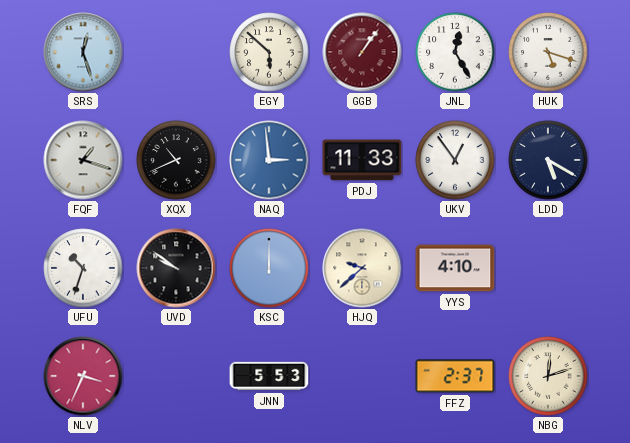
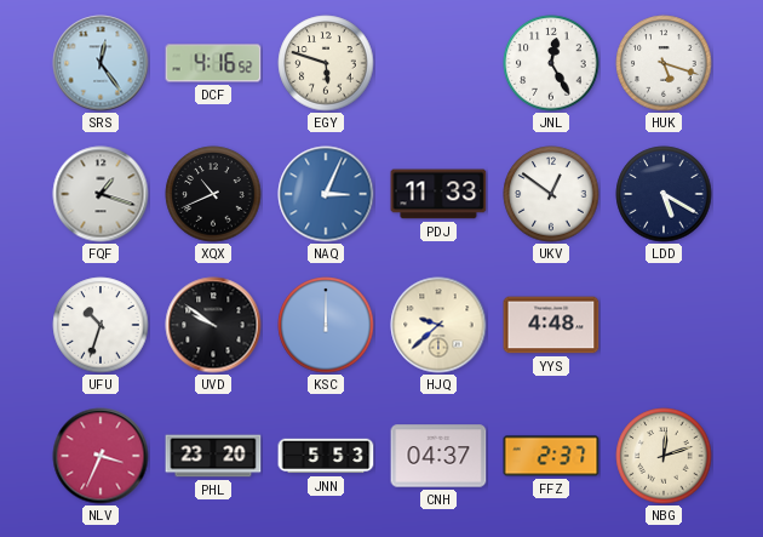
SRS: 12:27 -> 12:24
DCF: none -> 4:16
EGY: 5:52 -> 5:48
GGB: 1:06 -> none
NAQ: 2:59 -> 3:04
UKV: 12:54 -> 12:51
YYS: 4:10 -> 4:48
PHL: none -> 23:20
CNH: none -> 04:37
